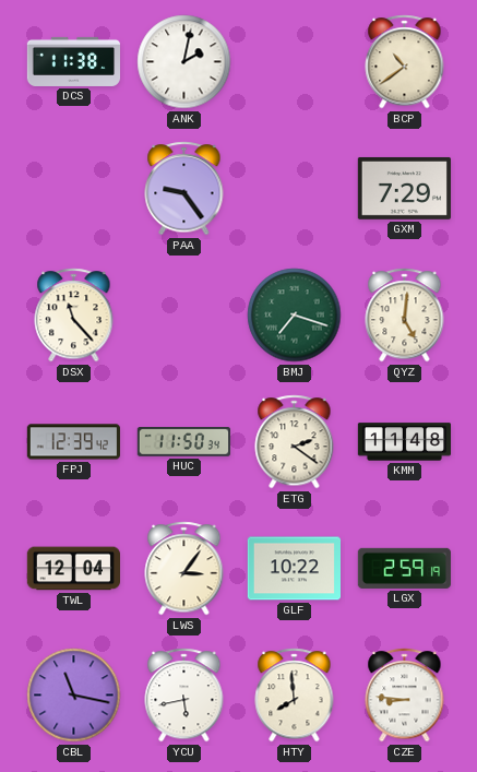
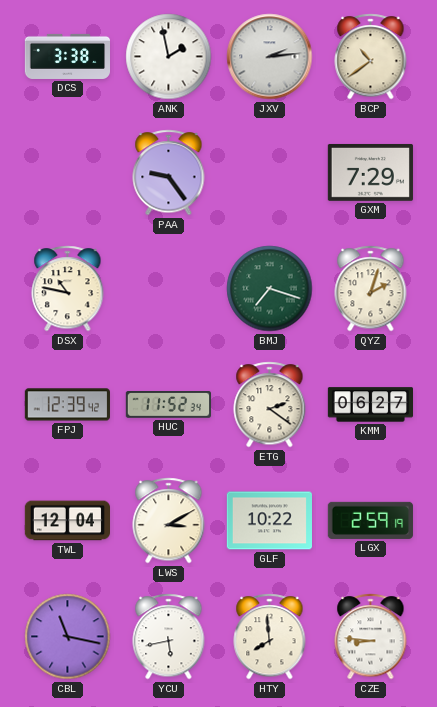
DCS: 11:38 -> 3:38
ANK: 2:02 -> 1:58
JXV: none -> 2:14
DSX: 11:23 -> 10:47
QYZ: 5:01 -> 2:03
HUC: 11:50 -> 11:52
KMM: 11:48 -> 06:27
LWS: 3:06 -> 3:10
